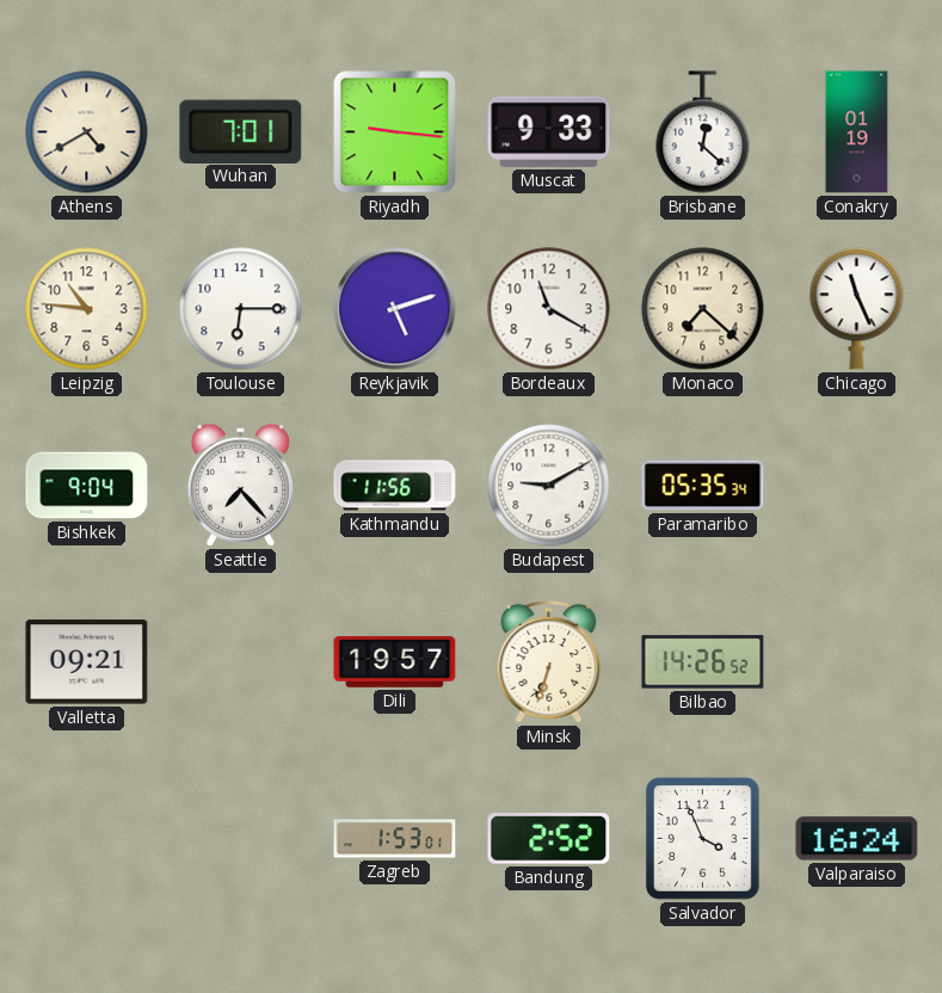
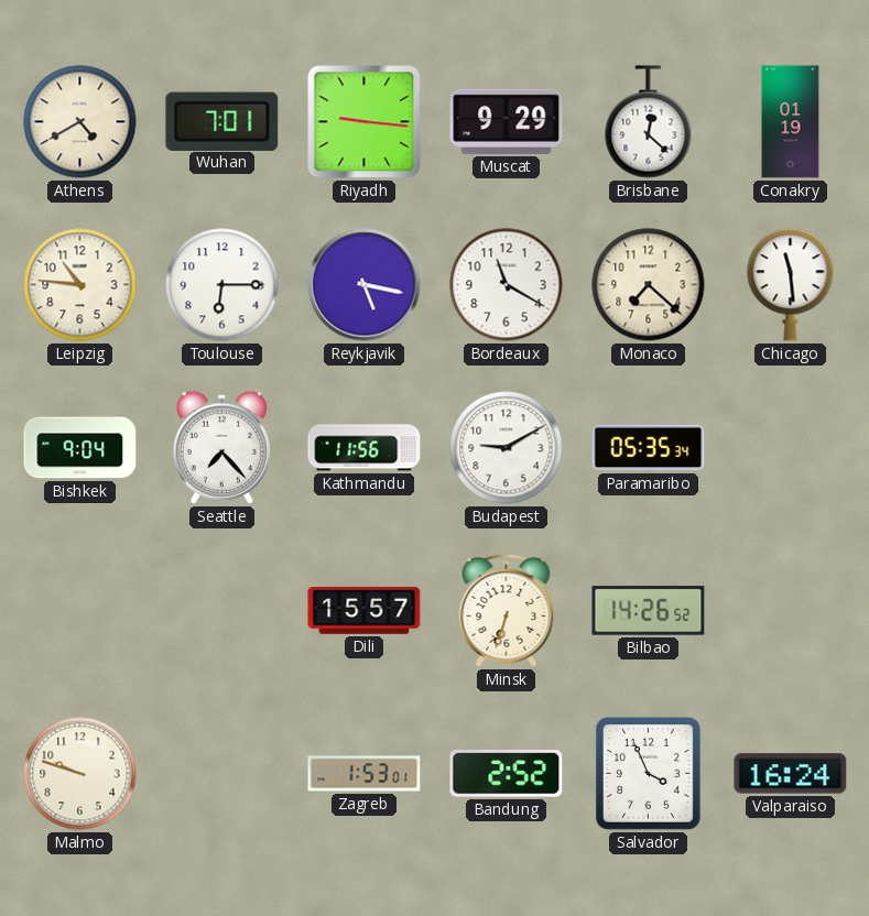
Muscat: 9:33 -> 9:29
Reykjavik: 5:12 -> 5:17
Chicago: 11:26 -> 11:29
Valletta: 09:21 -> none
Dili: 19:57 -> 15:57
Malmo: none -> 9:48
